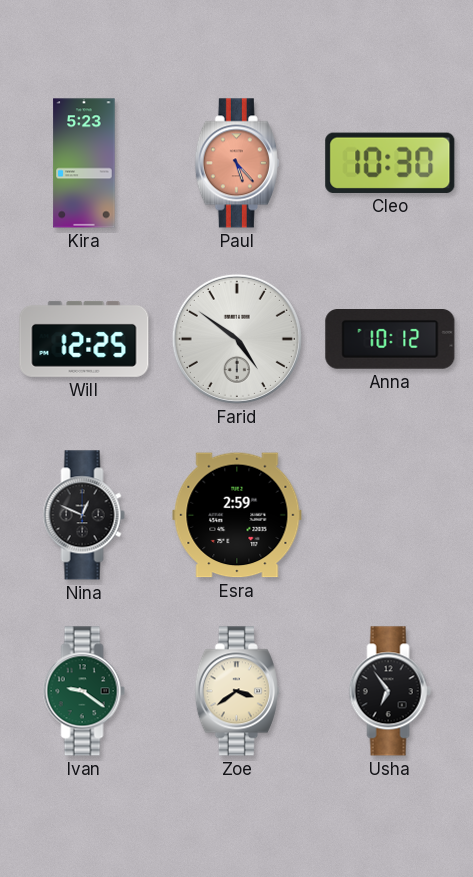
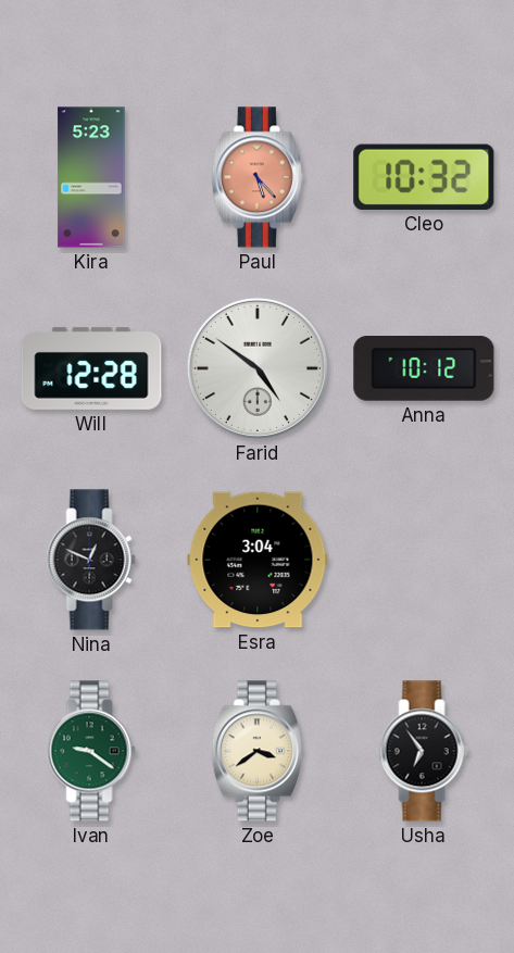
Cleo: 10:30 -> 10:32
Will: 12:25 -> 12:28
Esra: 2:59 -> 3:04
